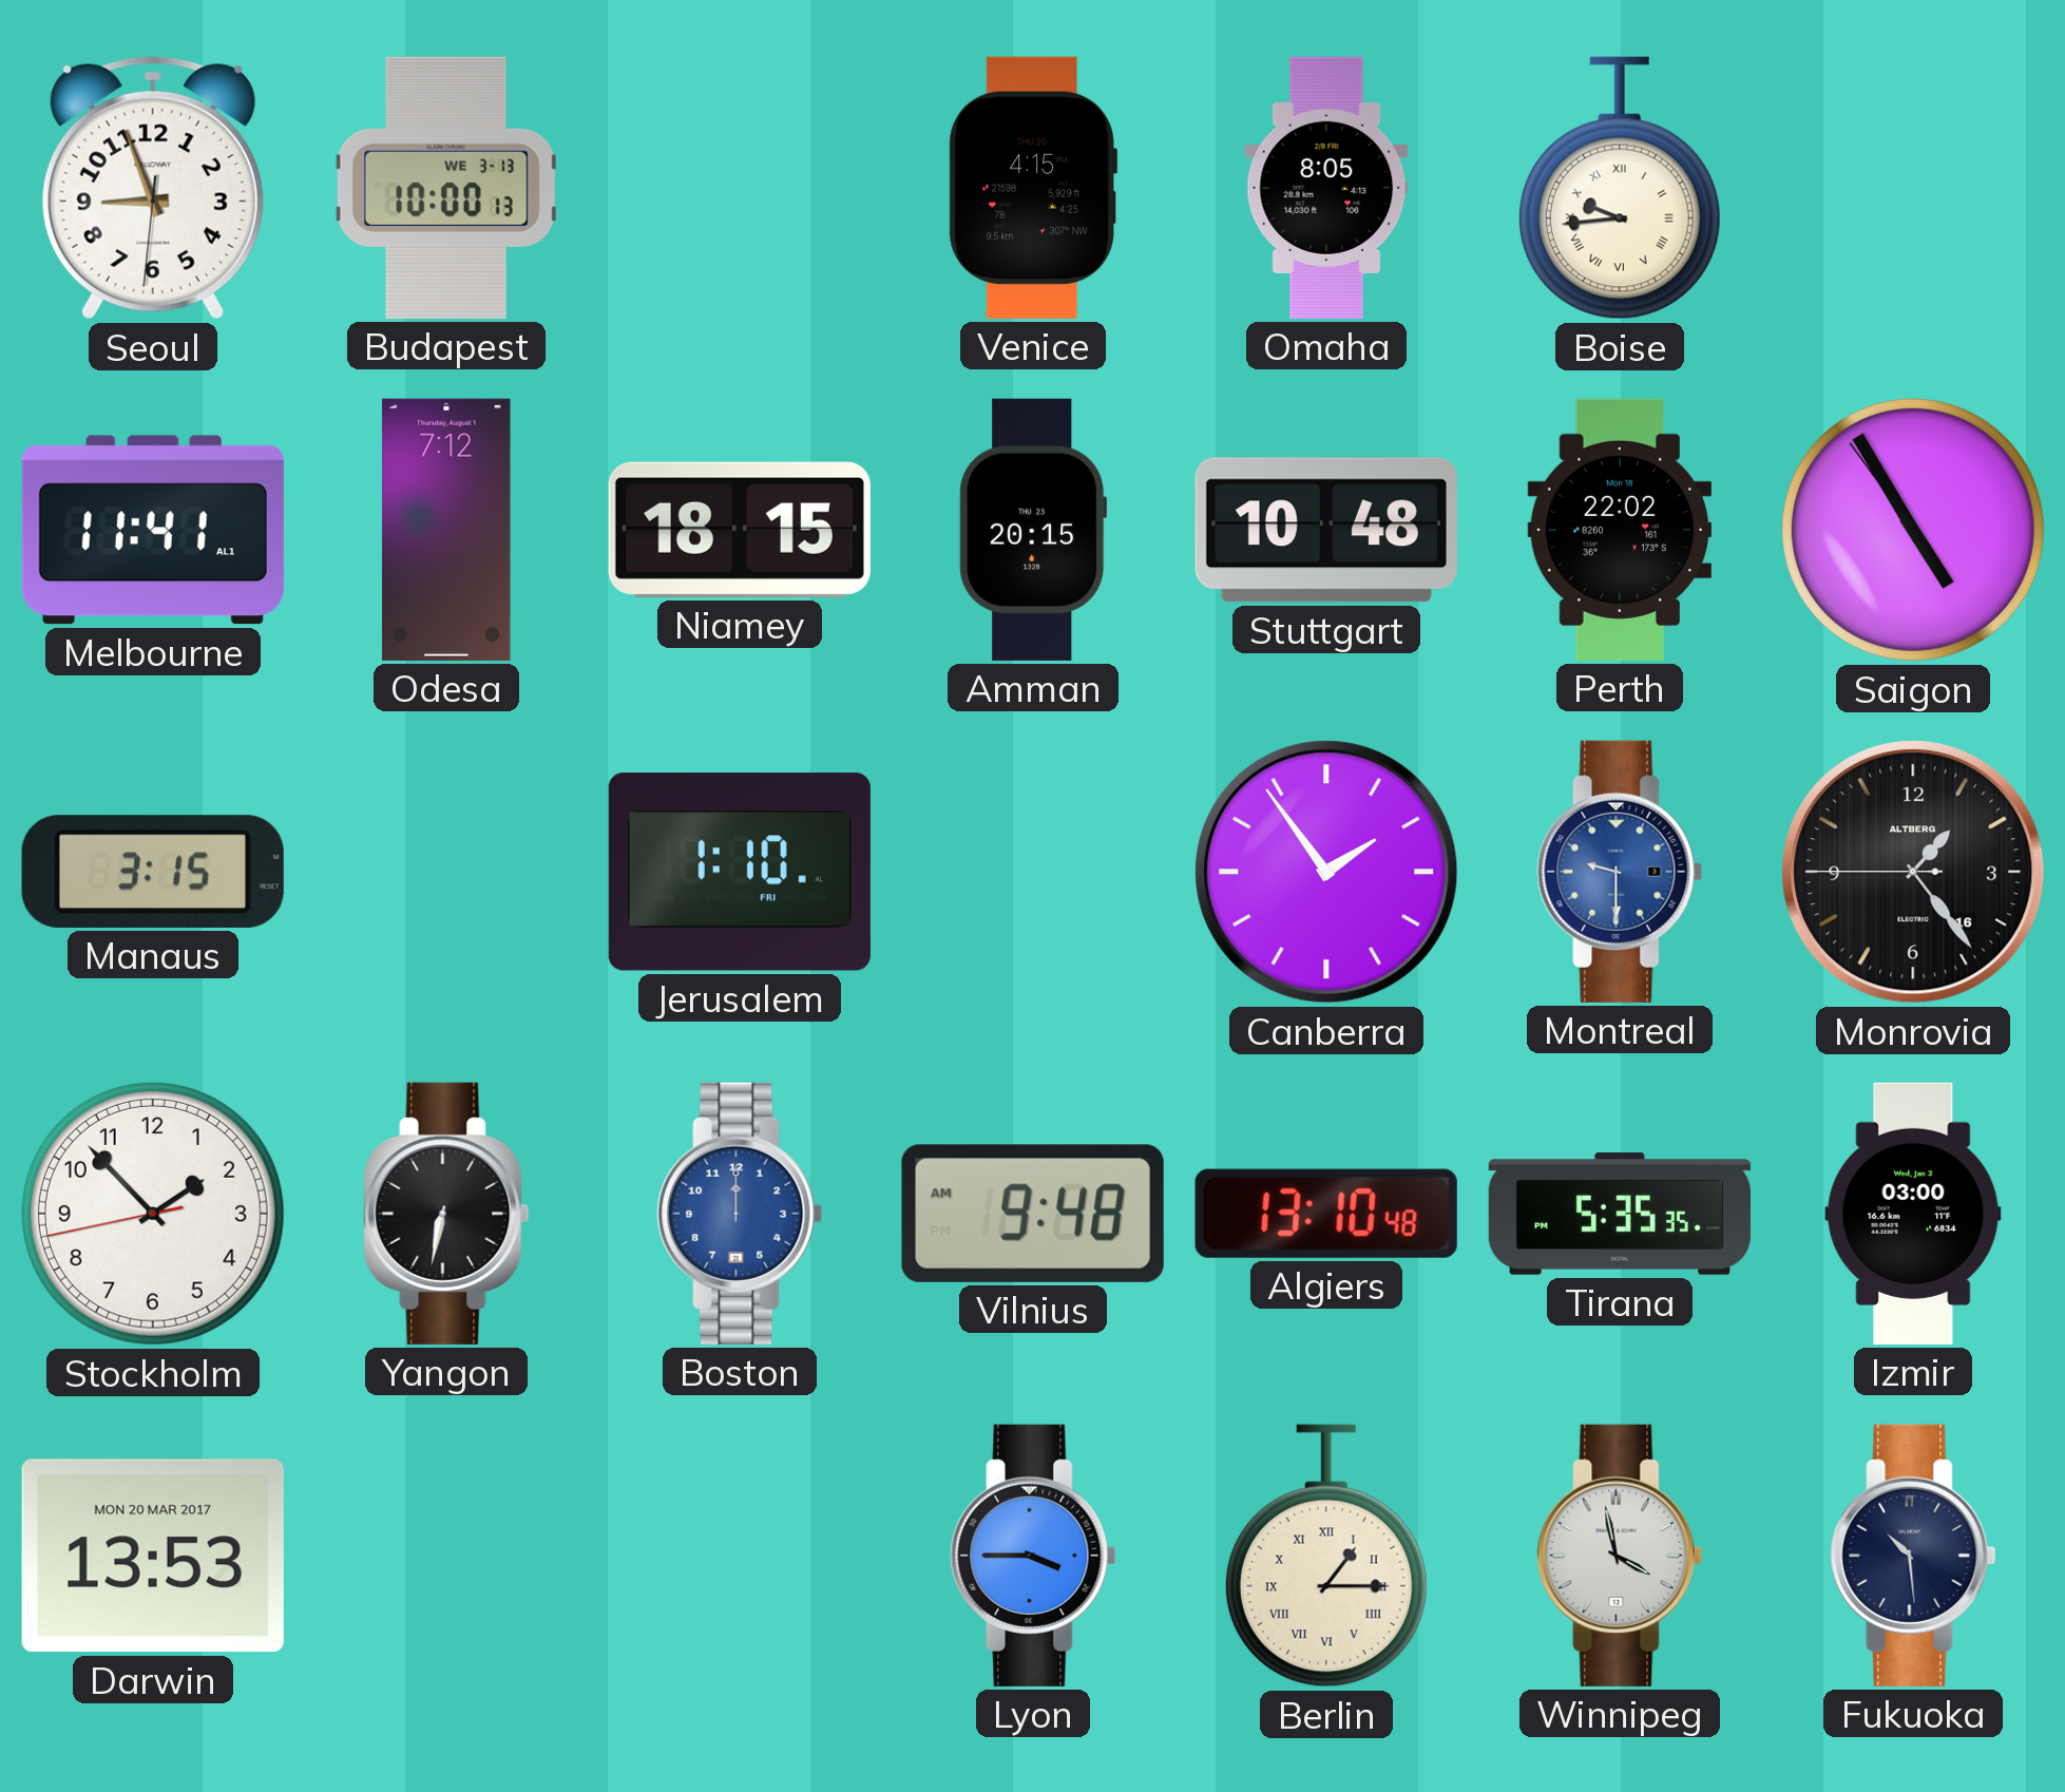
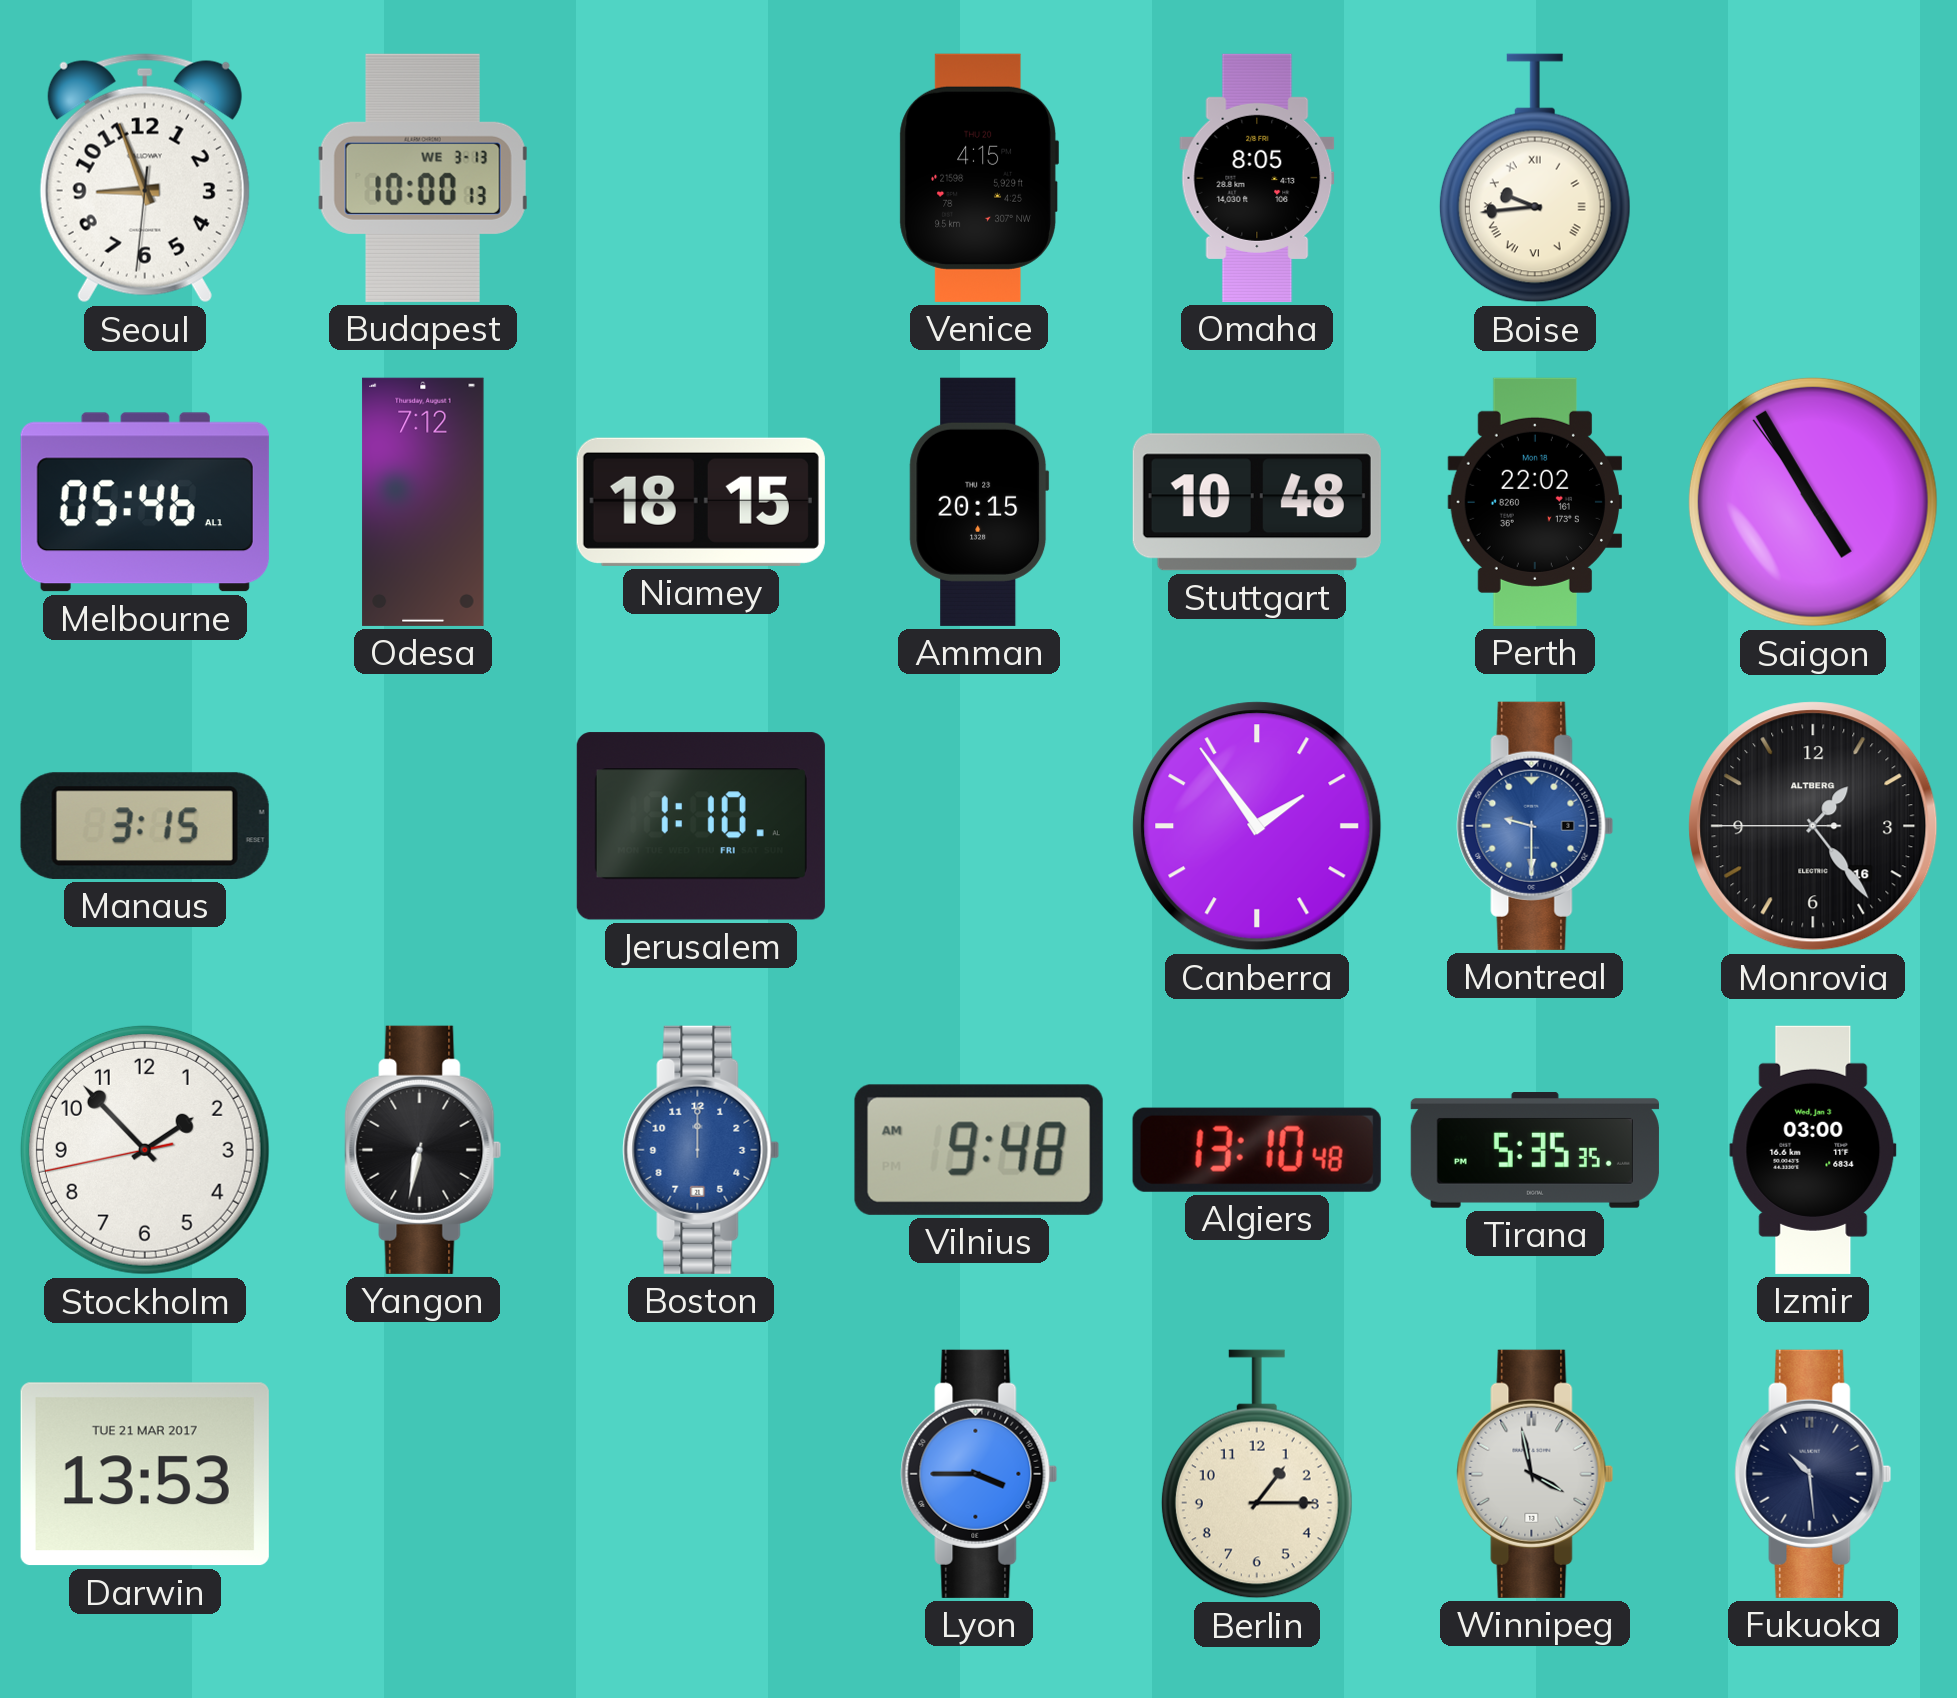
Melbourne: 11:41 -> 05:46
Darwin date: MON 20 MAR 2017 -> TUE 21 MAR 2017
Berlin numerals: Roman -> Arabic
